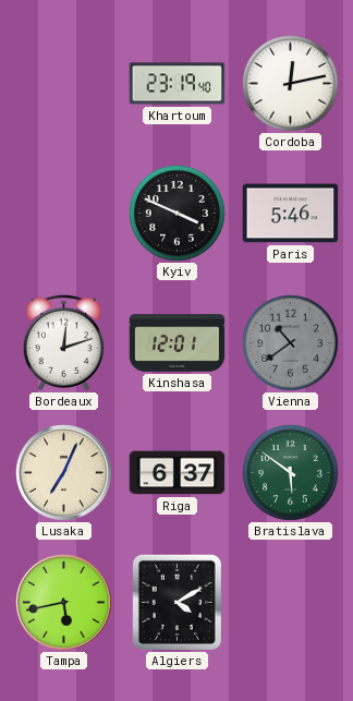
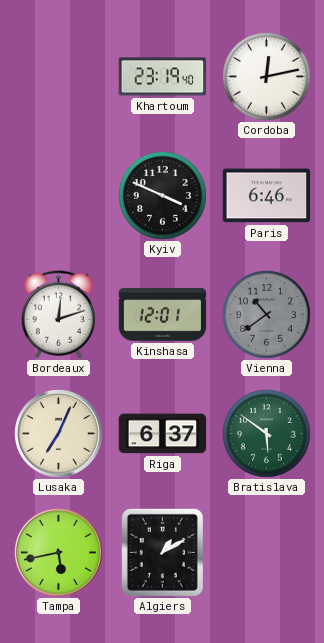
Paris: 5:46 -> 6:46
Algiers: 4:10 -> 1:10
